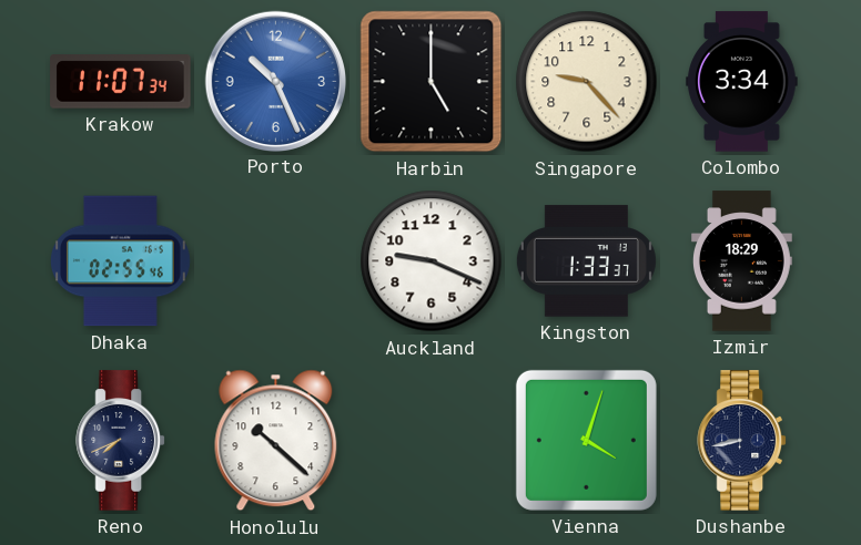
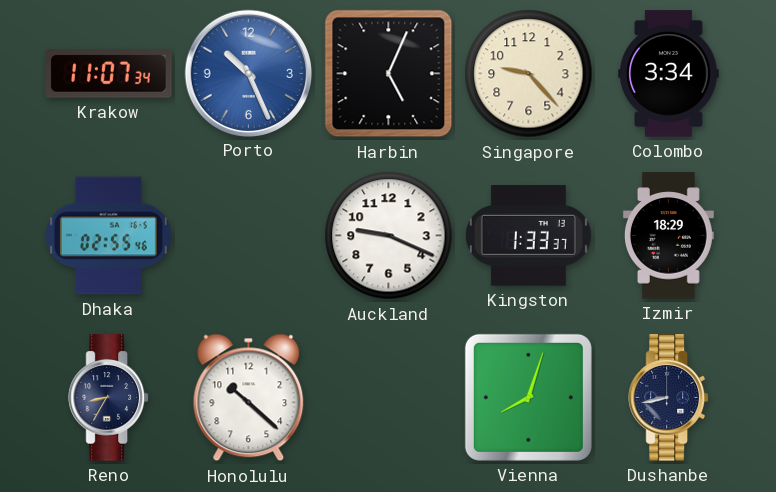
Harbin: 5:00 -> 5:04
Reno: 7:41 -> 8:35
Vienna: 4:03 -> 8:03
